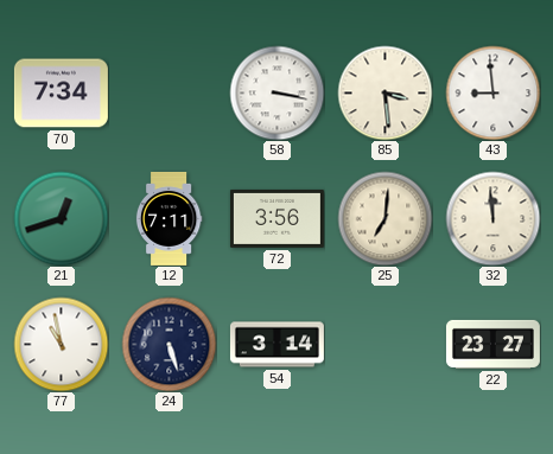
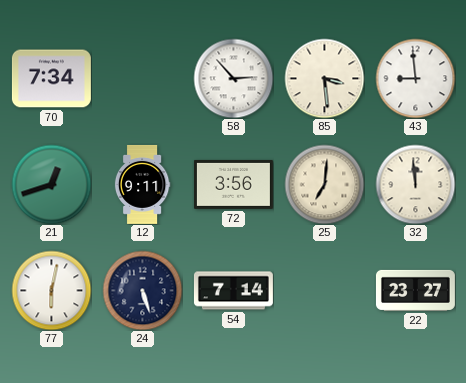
58: 3:17 -> 2:53
12: 7:11 -> 9:11
77: 10:58 -> 6:02
54: 3:14 -> 7:14
